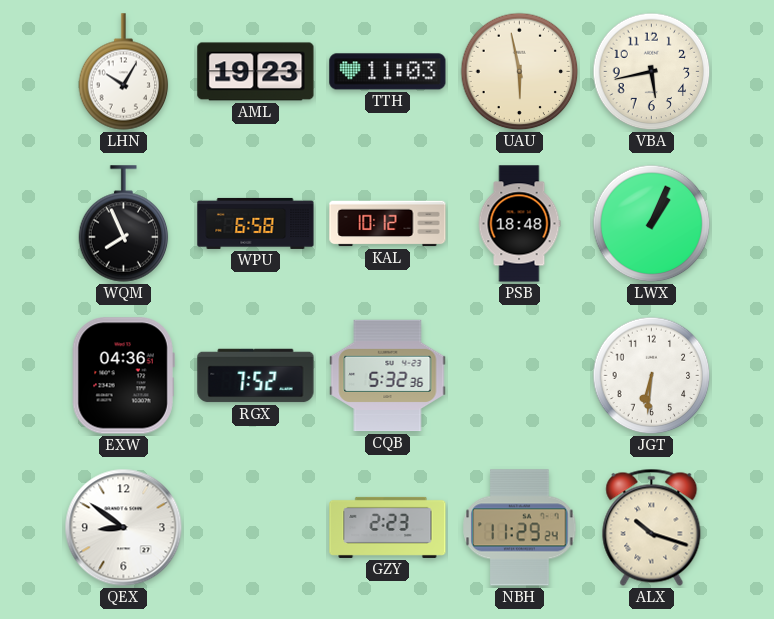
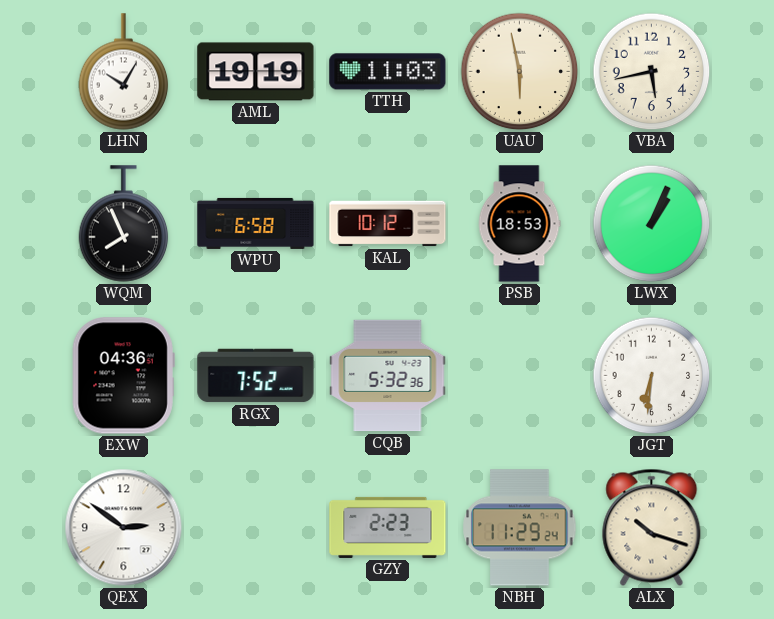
AML: 19:23 -> 19:19
PSB: 18:48 -> 18:53
QEX: 8:51 -> 2:51
